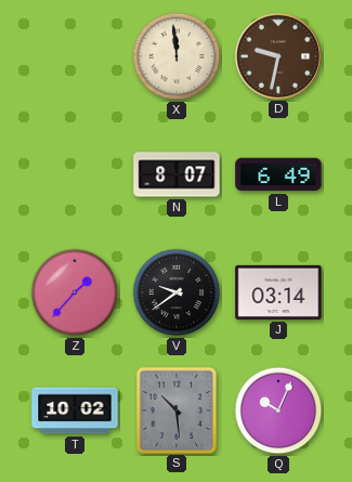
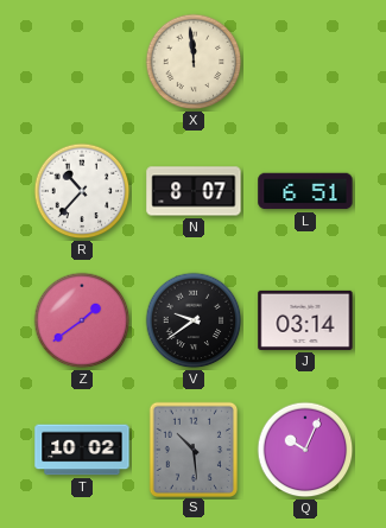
D: 9:32 -> none
R: none -> 10:37
L: 6:49 -> 6:51
Z: 1:37 -> 1:39
